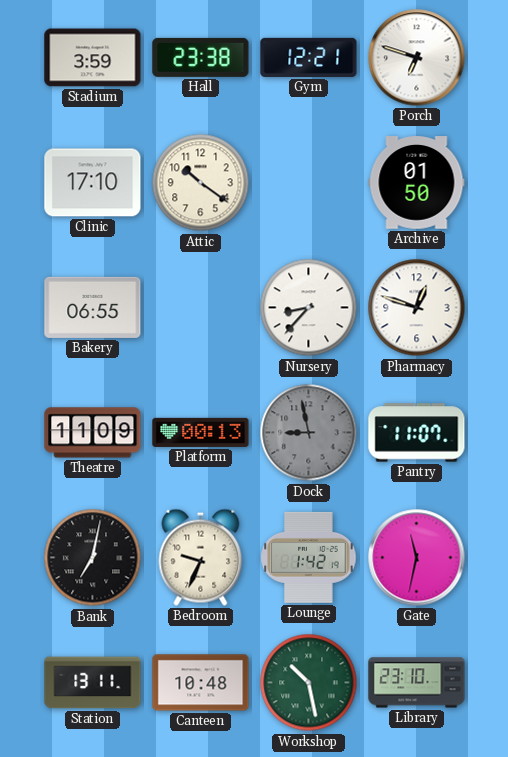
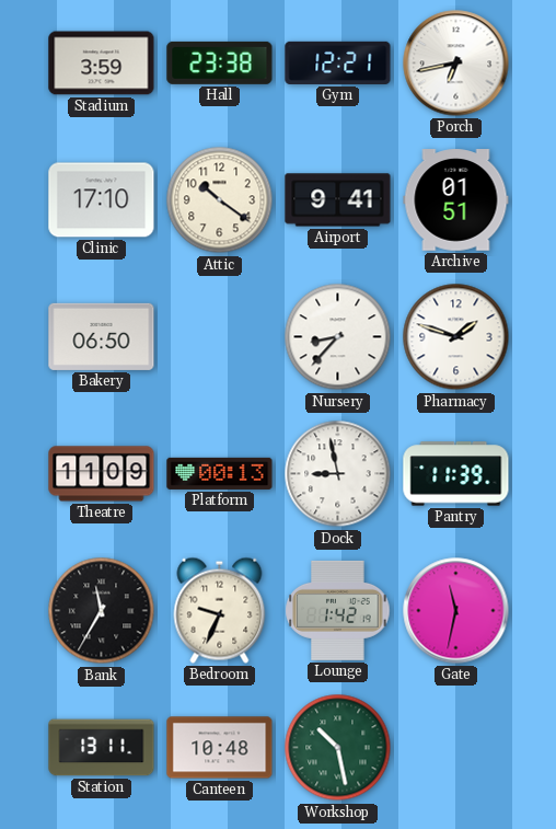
Porch: 6:48 -> 6:43
Airport: none -> 9:41
Archive: 01:50 -> 01:51
Bakery: 06:55 -> 06:50
Pharmacy: 12:48 -> 1:48
Dock dial: grey -> white
Pantry: 11:07 -> 11:39
Bank: 7:02 -> 11:35
Library: 23:10 -> none
